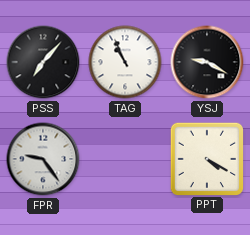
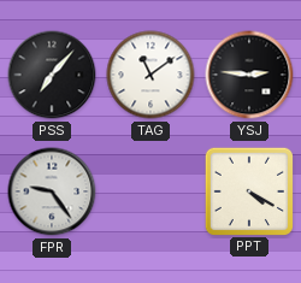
TAG: 10:56 -> 11:09
YSJ: 9:20 -> 2:46
